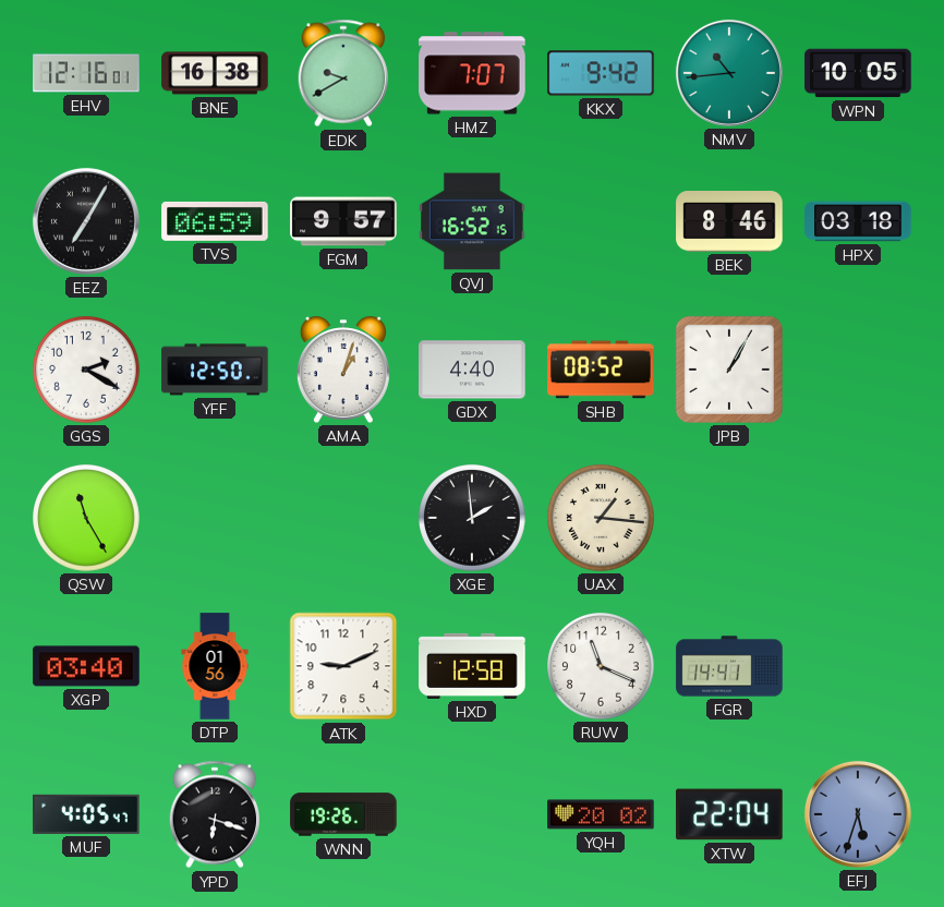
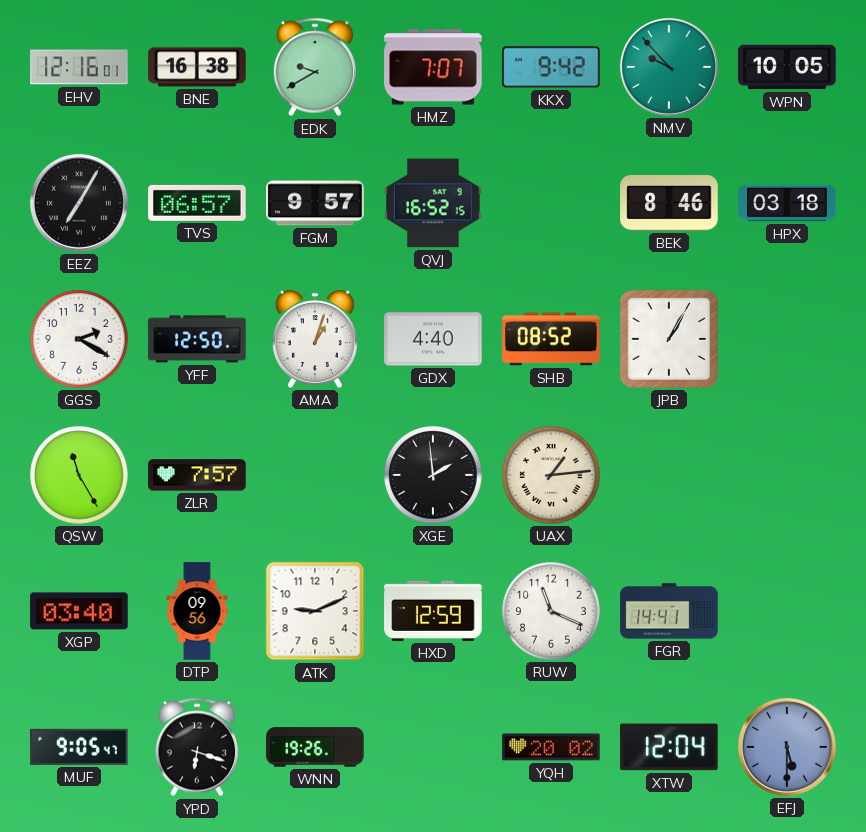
NMV: 10:44 -> 9:53
TVS: 06:59 -> 06:57
ZLR: none -> 7:57
UAX: 1:16 -> 1:14
DTP: 01:56 -> 09:56
HXD: 12:58 -> 12:59
MUF: 4:05 -> 9:05
XTW: 22:04 -> 12:04
EFJ: 5:33 -> 5:30
